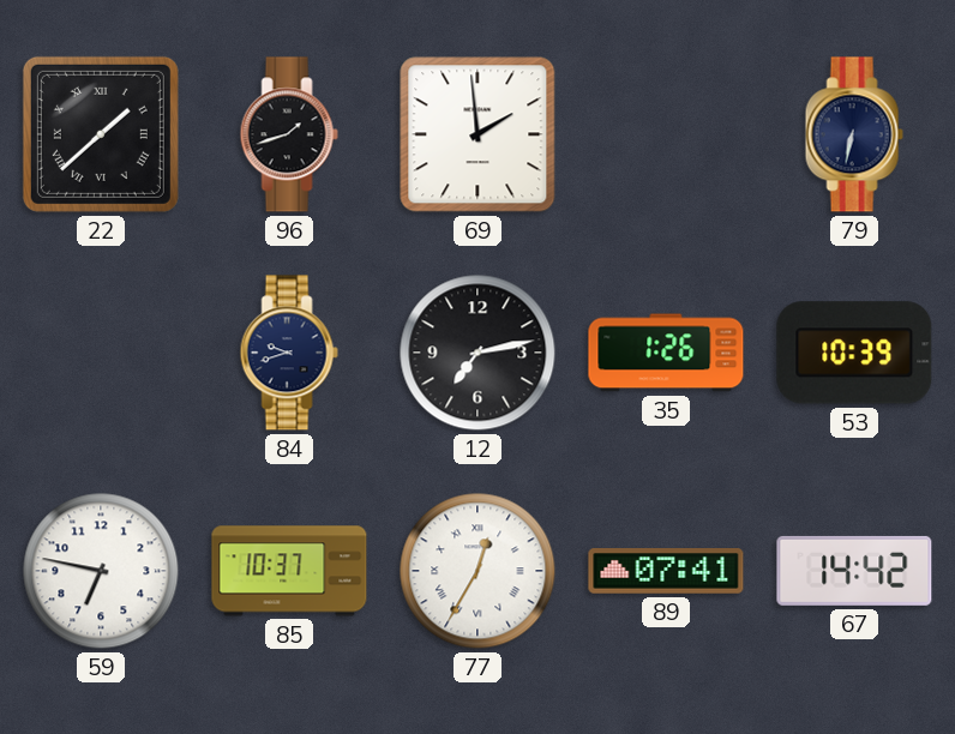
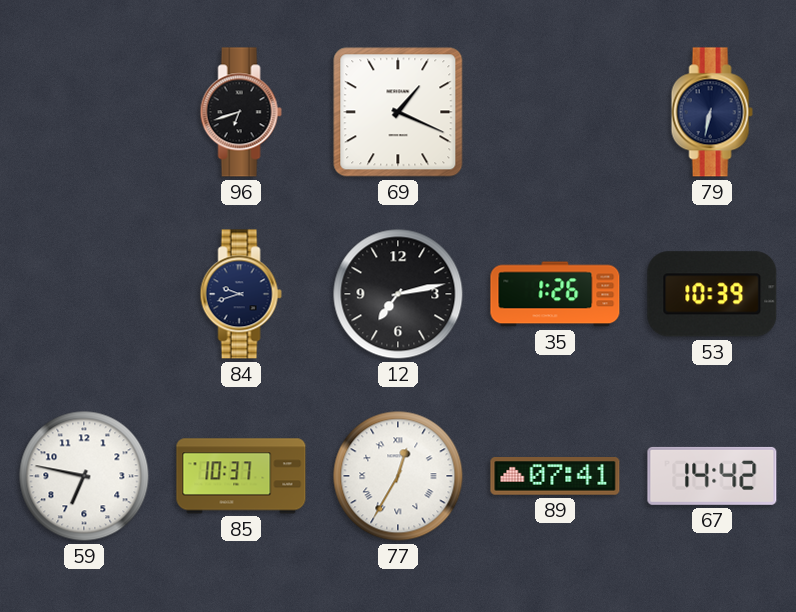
22: 1:38 -> none
96: 1:42 -> 6:42
69: 1:59 -> 1:19
